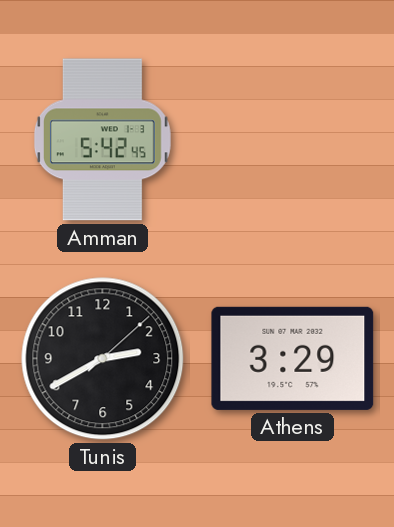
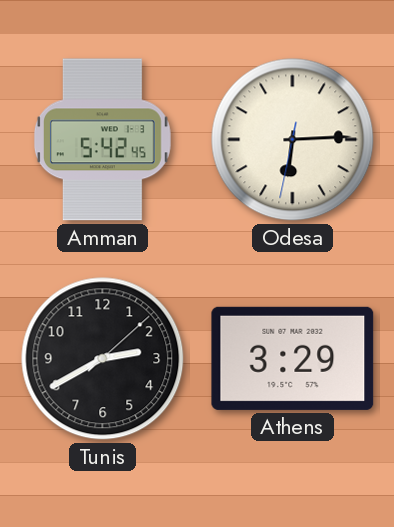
Odesa: none -> 6:14
